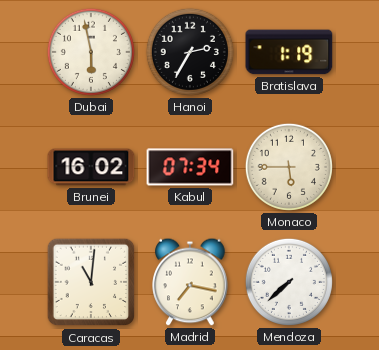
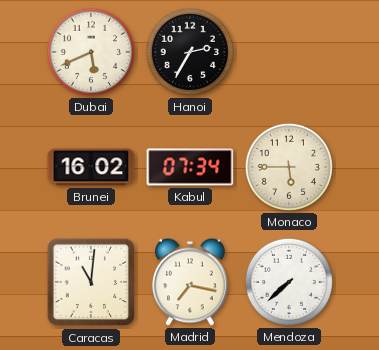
Dubai: 5:58 -> 5:41
Bratislava: 1:19 -> none
